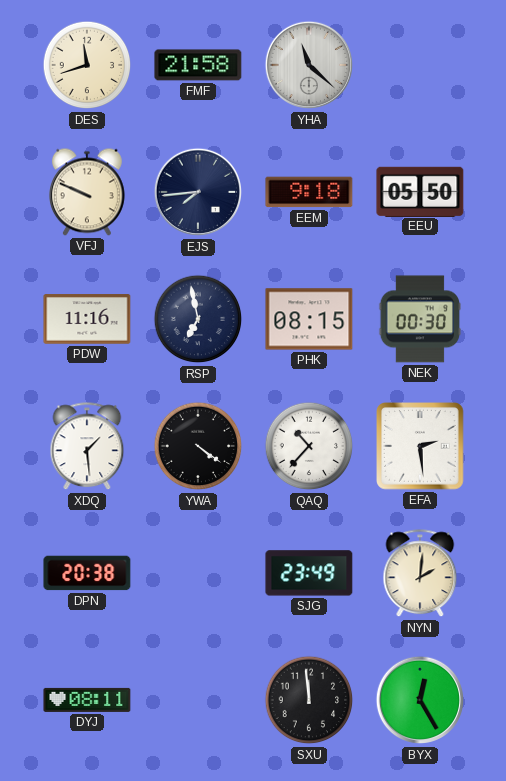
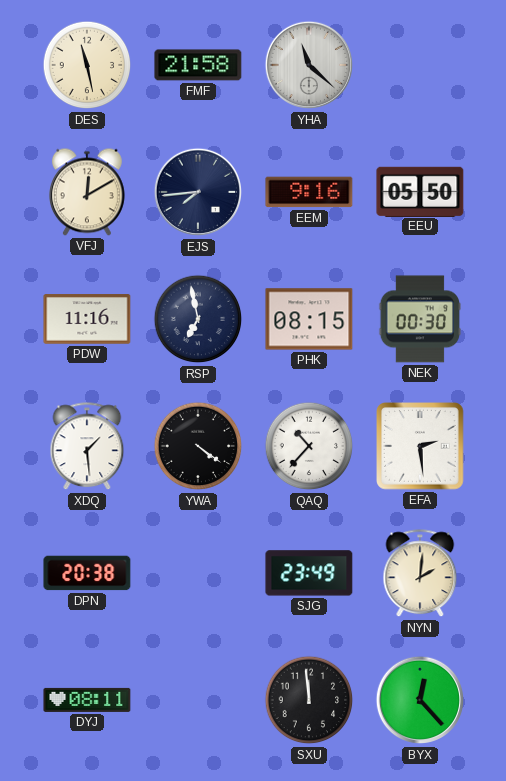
DES: 11:42 -> 11:28
VFJ: 9:49 -> 12:10
EEM: 9:18 -> 9:16
BYX: 12:25 -> 12:23
